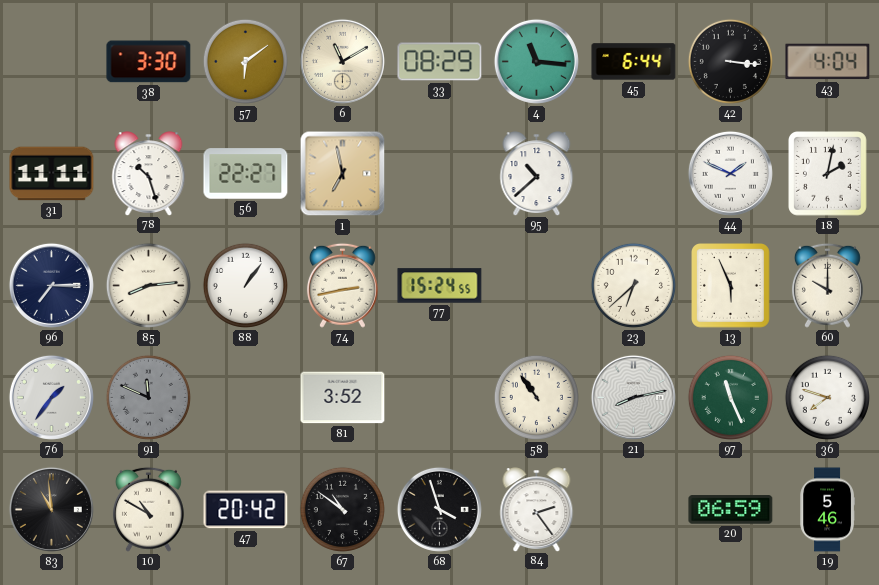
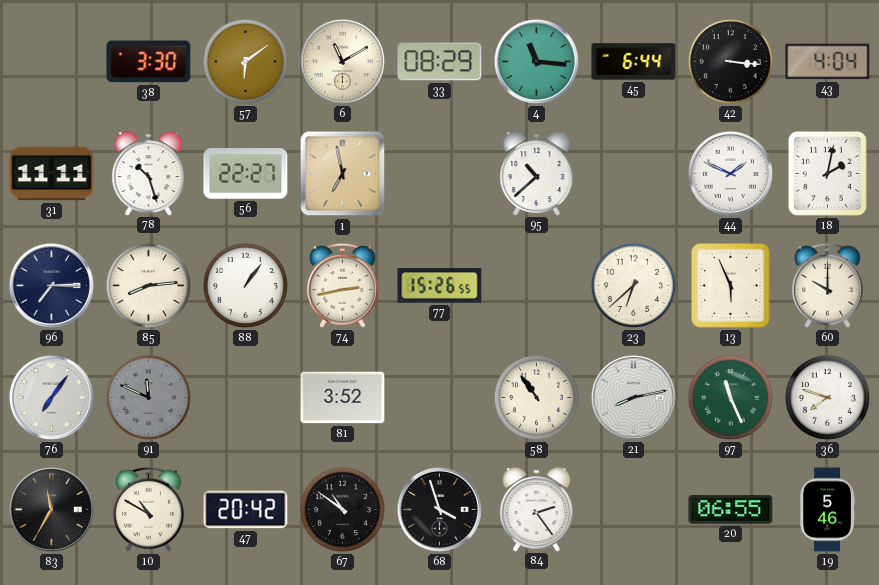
77: 15:24 -> 15:26
76: 1:36 -> 7:06
83: 10:59 -> 11:35
20: 06:59 -> 06:55
